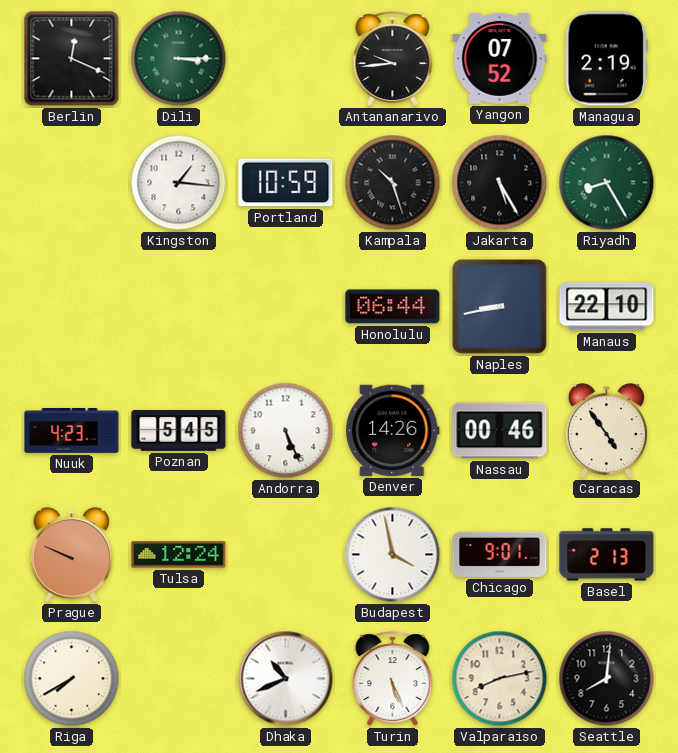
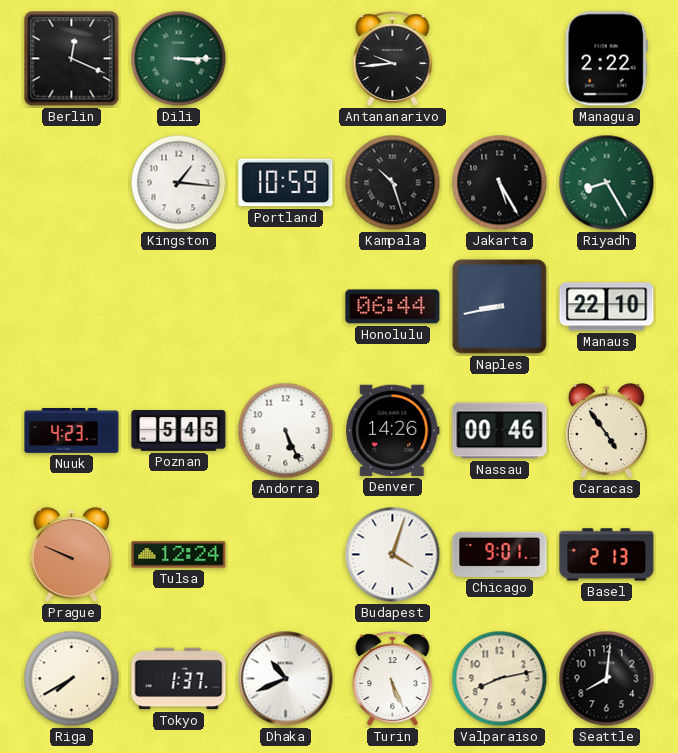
Yangon: 07:52 -> none
Managua: 2:19 -> 2:22
Budapest: 3:58 -> 4:03
Tokyo: none -> 1:37
